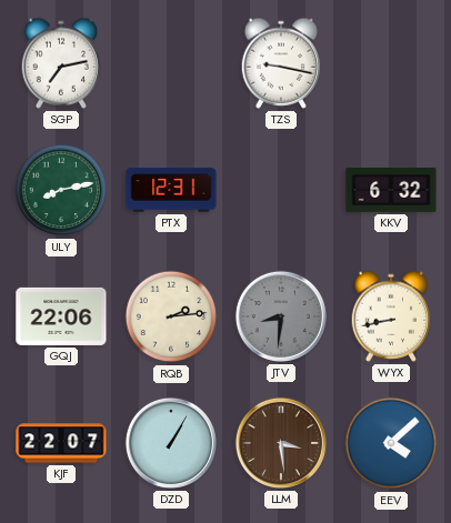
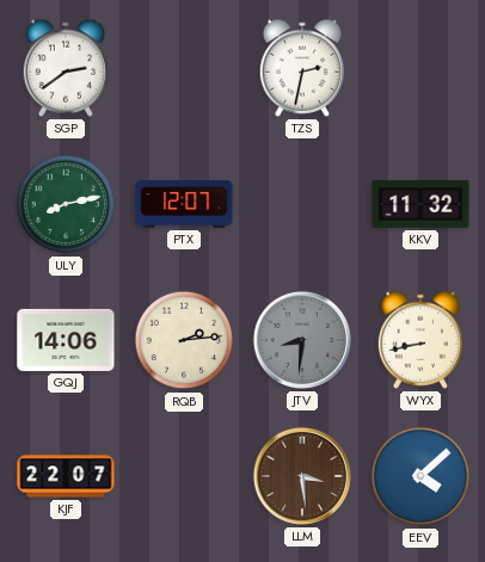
SGP: 7:13 -> 2:39
TZS: 9:17 -> 2:32
PTX: 12:31 -> 12:07
KKV: 6:32 -> 11:32
GQJ: 22:06 -> 14:06
DZD: 1:05 -> none
